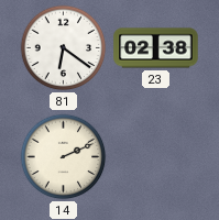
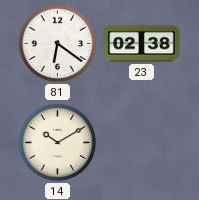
14: 2:11 -> 10:10
